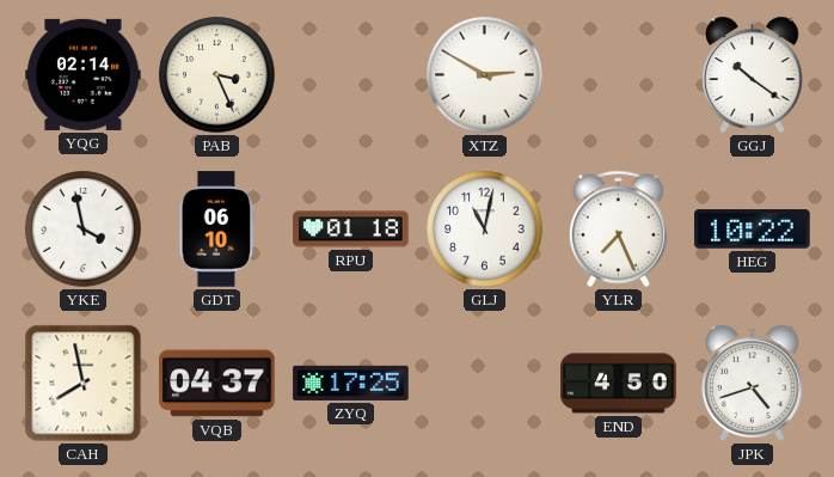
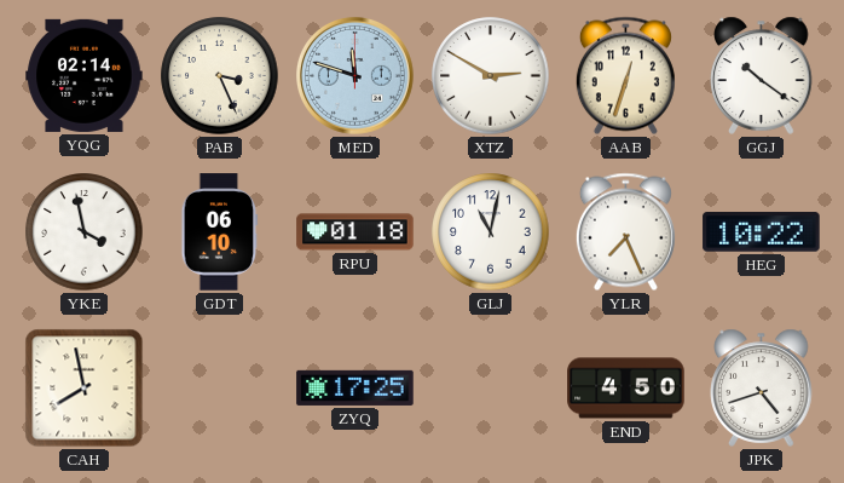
MED: none -> 11:48
AAB: none -> 12:33
VQB: 04:37 -> none
